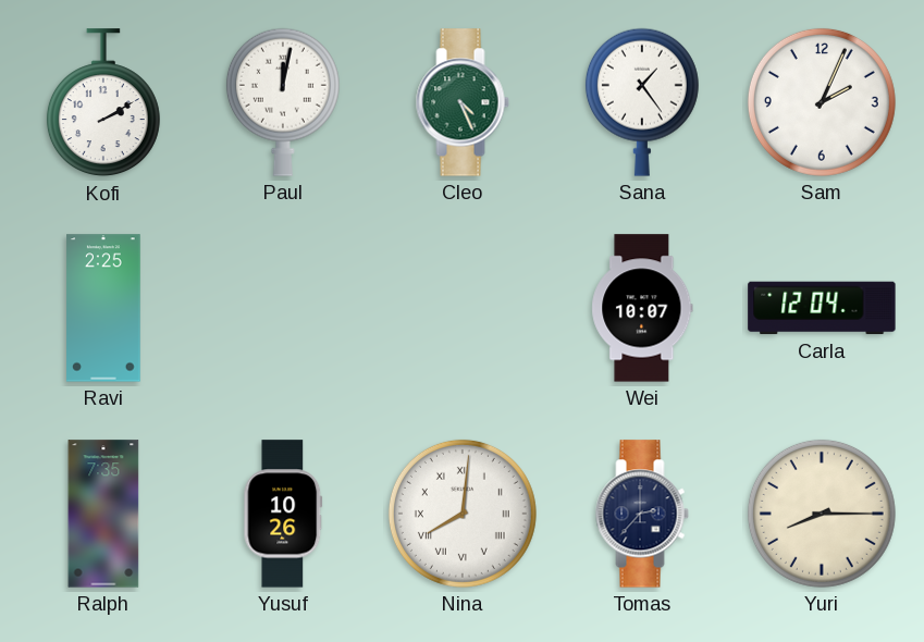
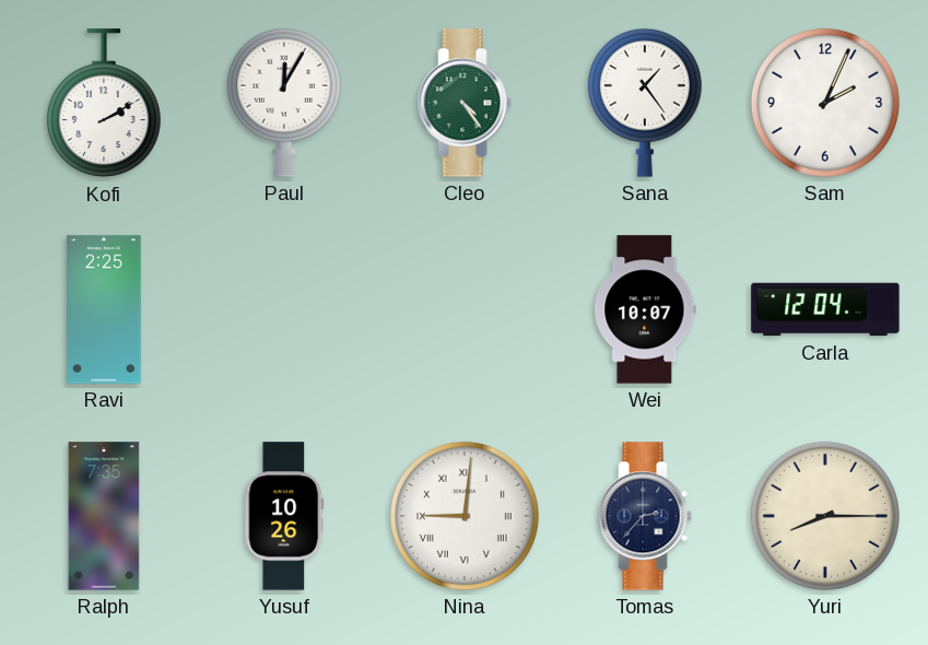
Paul: 12:02 -> 12:05
Cleo: 4:26 -> 4:24
Nina: 8:01 -> 9:01
